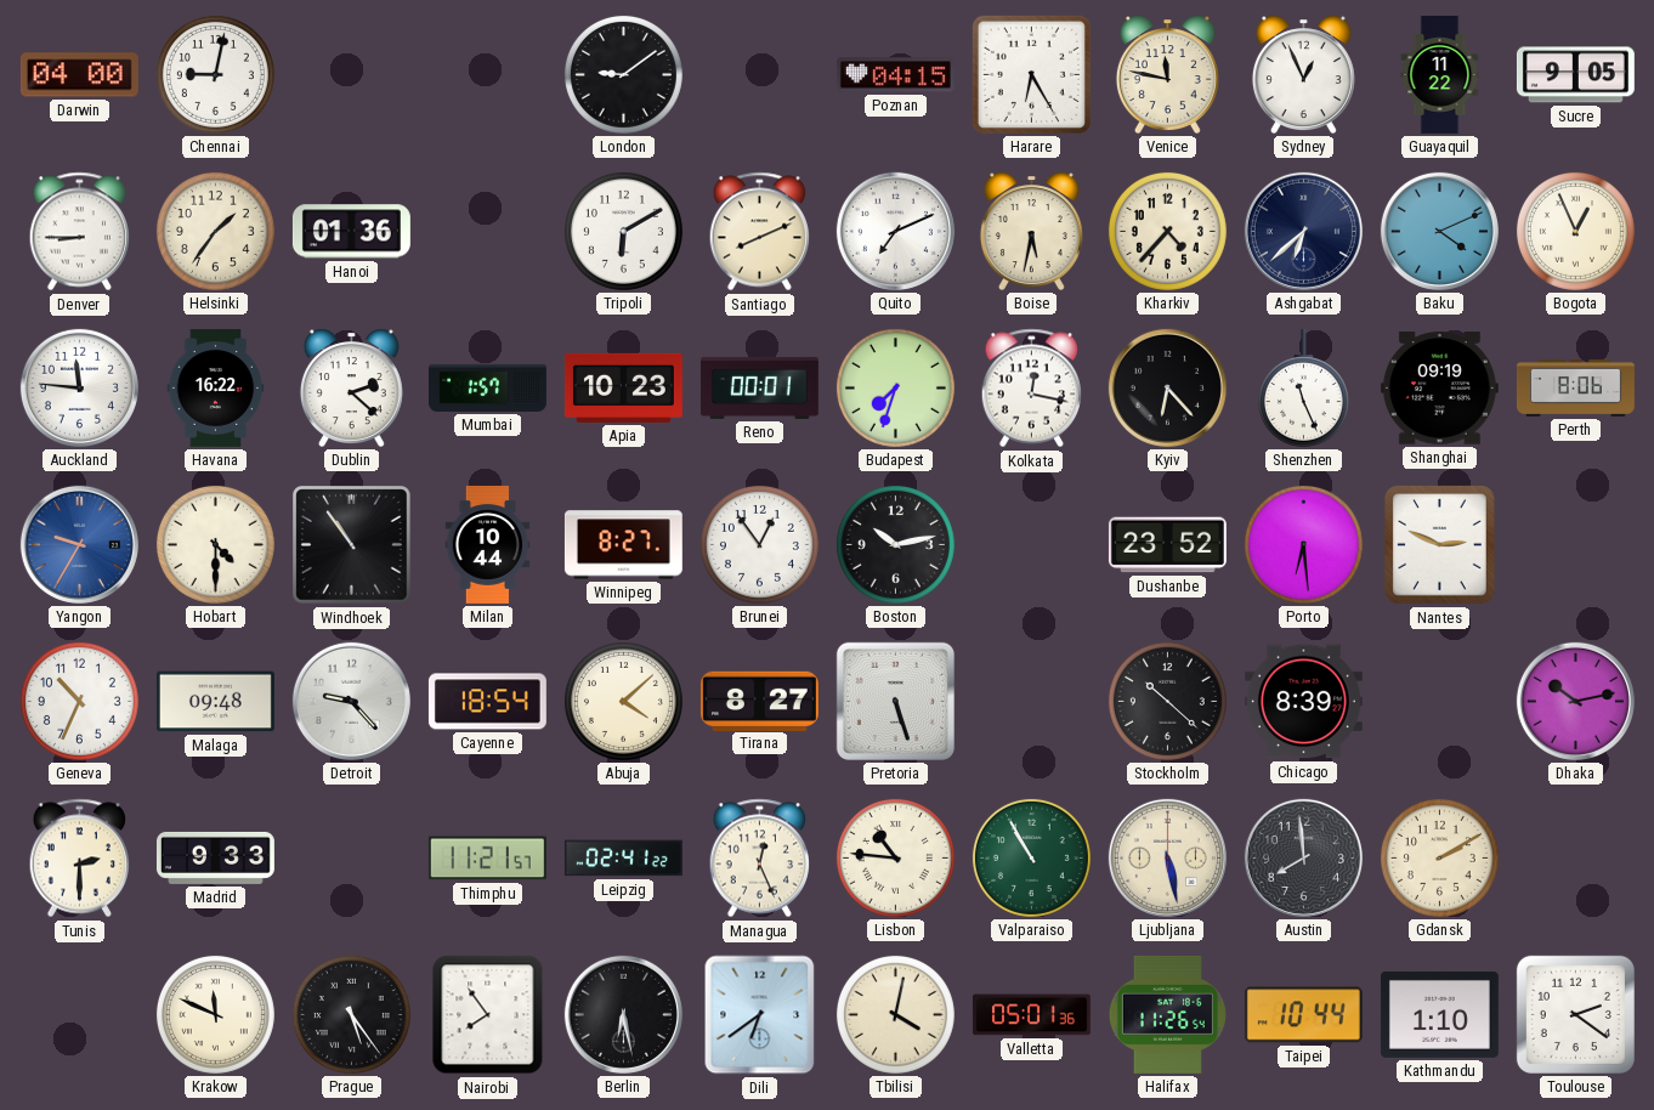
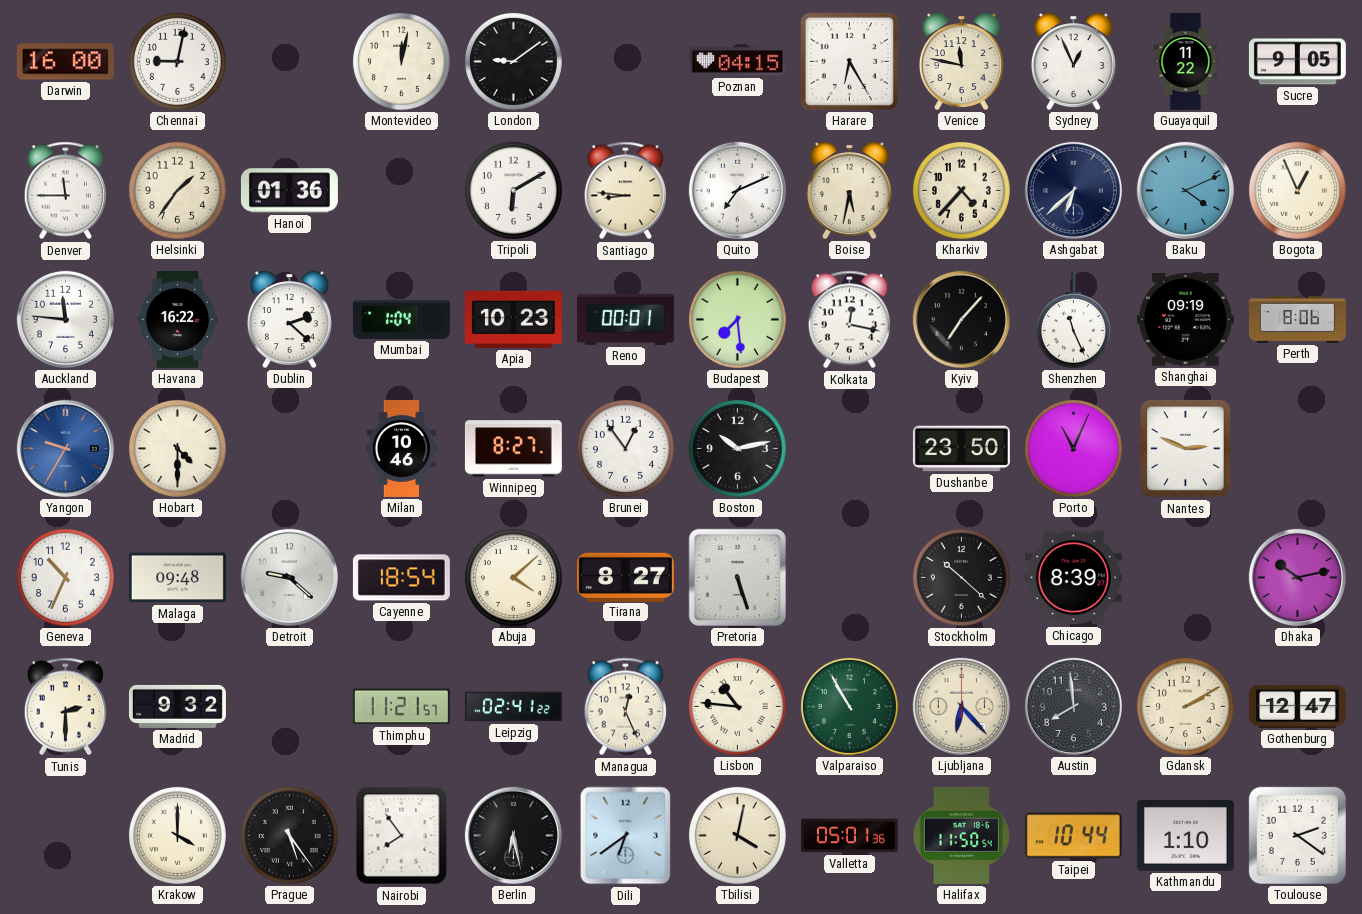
Darwin: 04:00 -> 16:00
Montevideo: none -> 12:02
Denver: 8:45 -> 11:45
Santiago: 8:11 -> 8:46
Mumbai: 1:57 -> 1:04
Budapest: 7:33 -> 7:29
Kyiv: 6:23 -> 7:07
Windhoek: 10:54 -> none
Milan: 10:44 -> 10:46
Dushanbe: 23:52 -> 23:50
Porto: 6:29 -> 11:04
Detroit: 9:23 -> 9:22
Madrid: 9:33 -> 9:32
Ljubljana: 5:28 -> 6:23
Gothenburg: none -> 12:47
Krakow: 11:49 -> 4:00
Halifax: 11:26 -> 11:50
